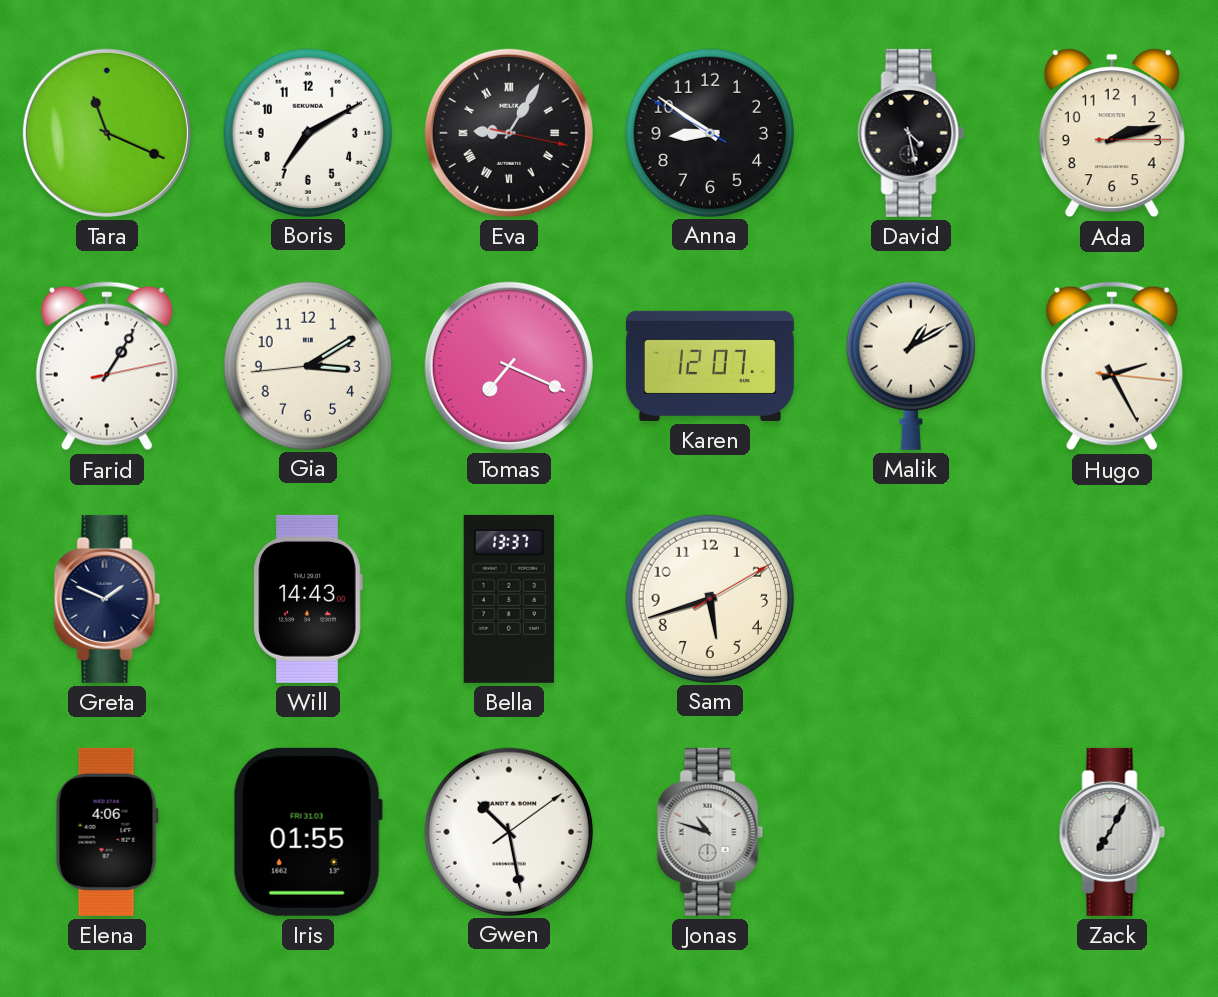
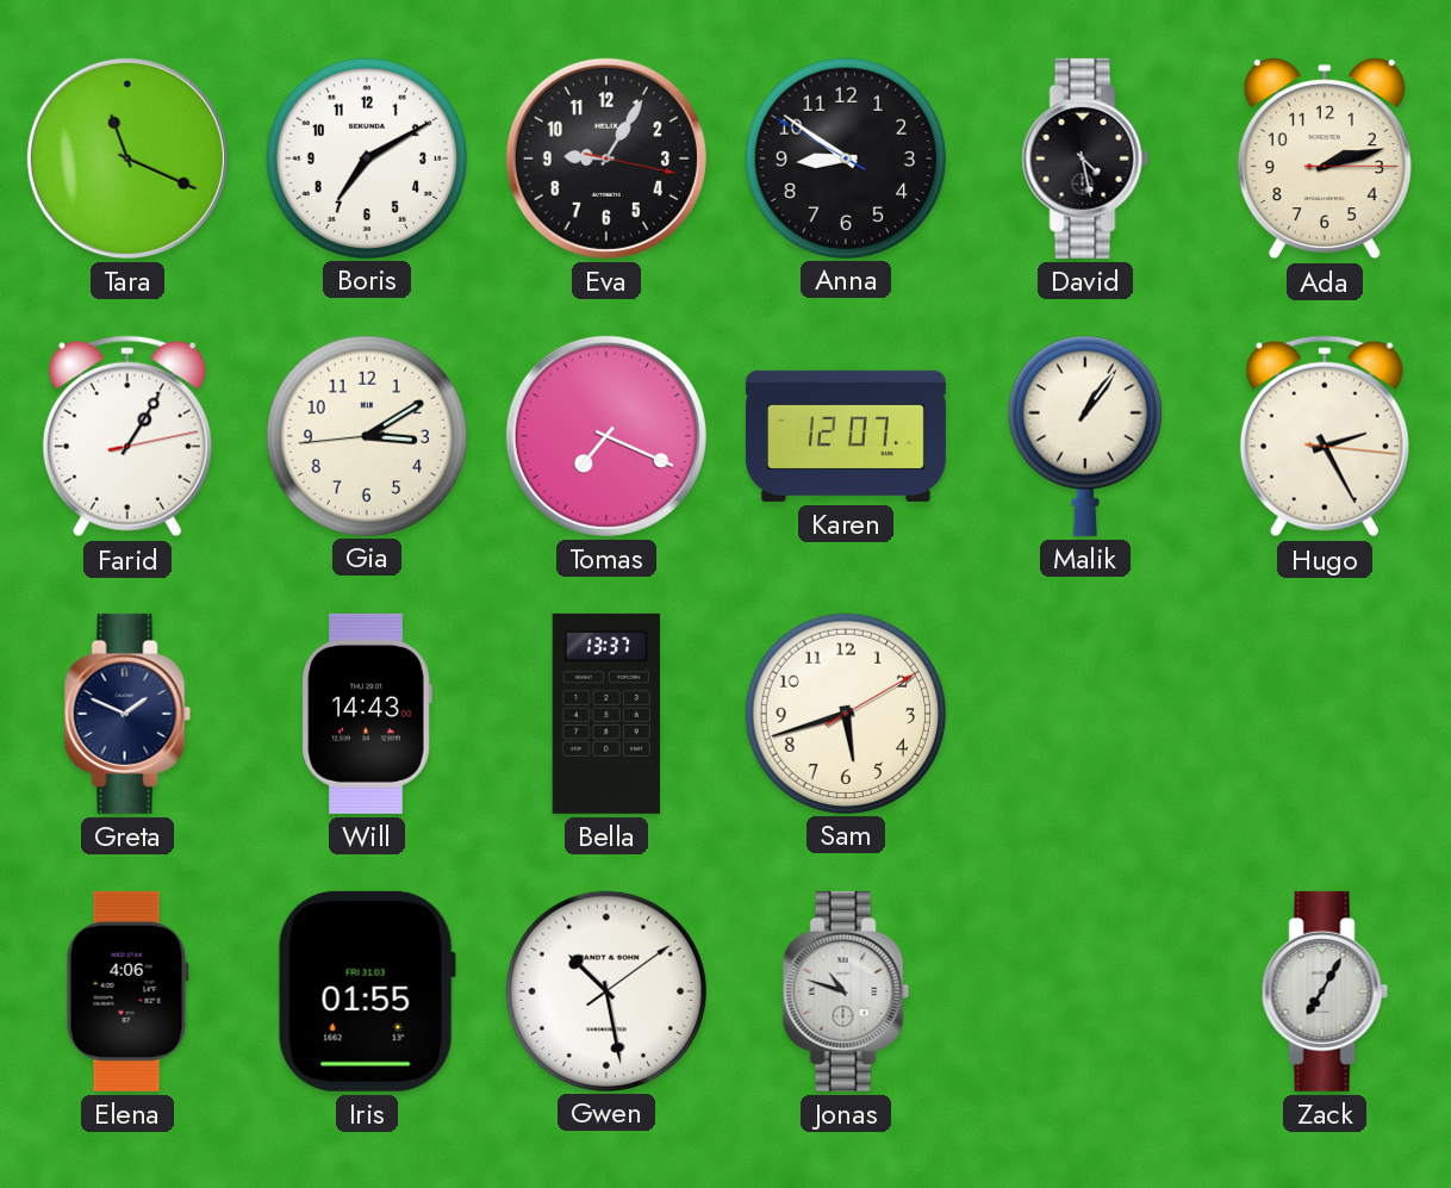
Eva numerals: Roman -> Arabic
Malik: 1:10 -> 1:06
